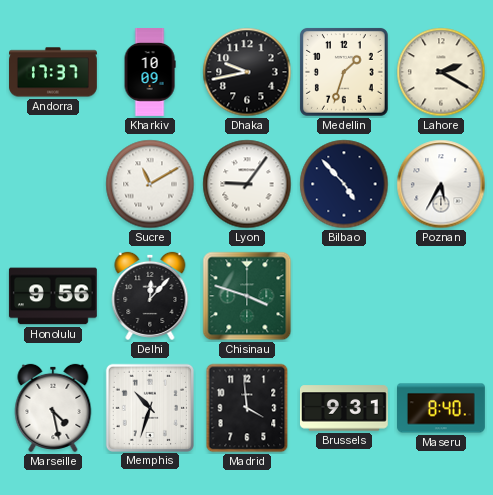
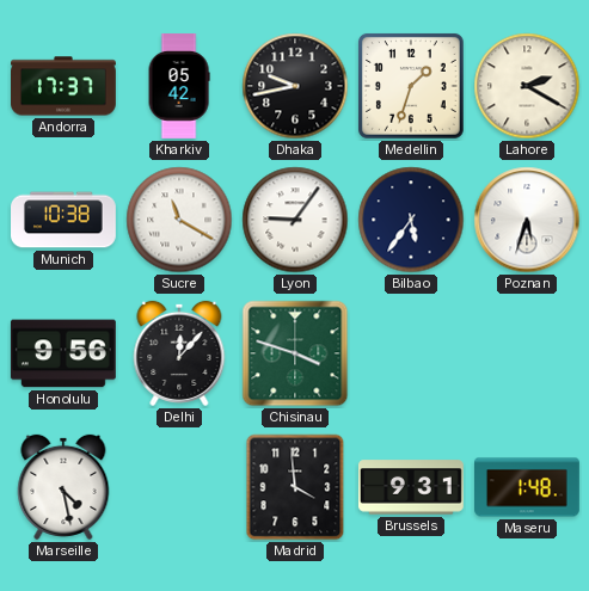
Kharkiv: 10:09 -> 05:42
Munich: none -> 10:38
Sucre: 11:10 -> 11:20
Bilbao: 4:53 -> 5:36
Poznan: 5:35 -> 5:33
Memphis: 10:33 -> none
Maseru: 8:40 -> 1:48
